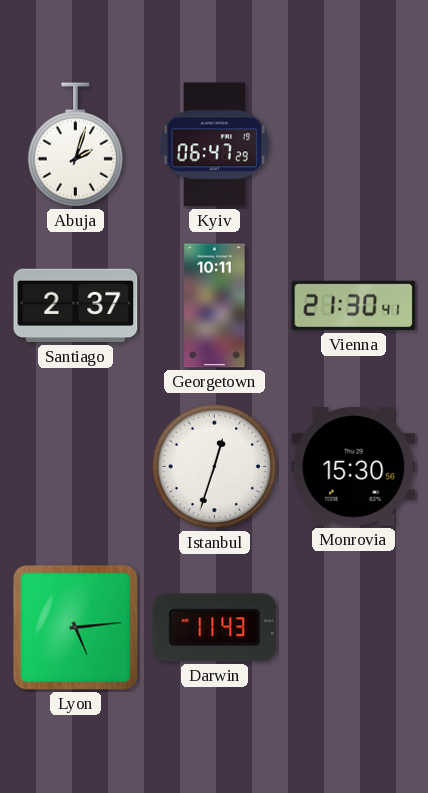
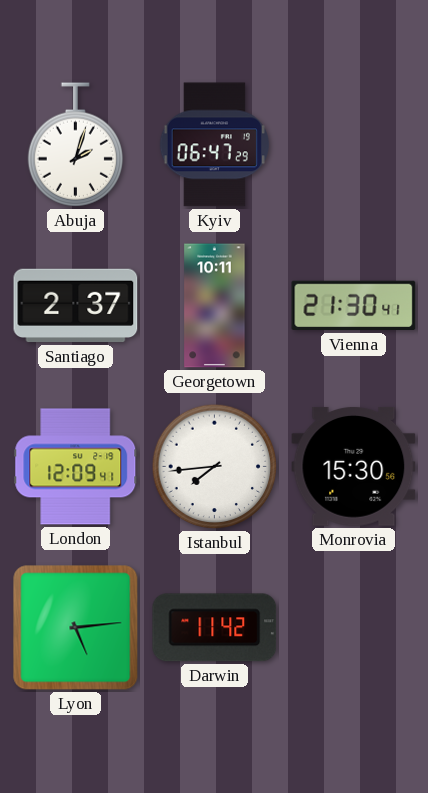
London: none -> 12:09
Istanbul: 12:33 -> 7:44
Darwin: 11:43 -> 11:42
